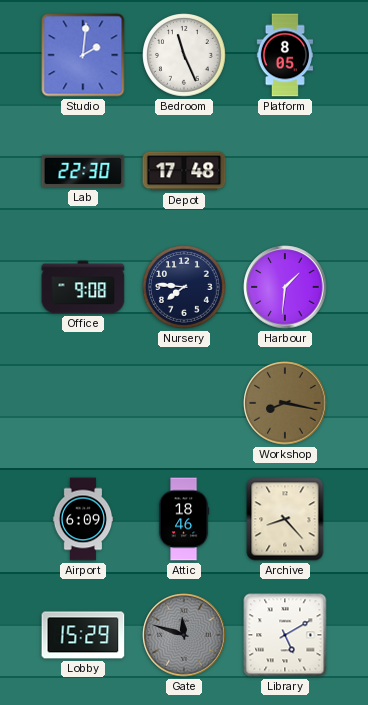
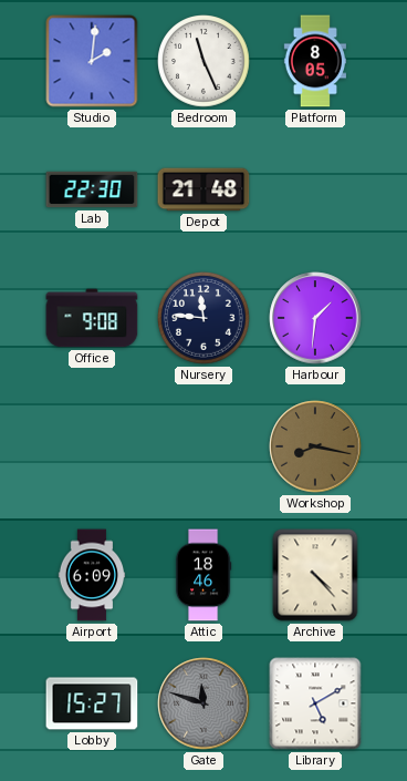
Depot: 17:48 -> 21:48
Nursery: 7:46 -> 11:46
Archive: 8:23 -> 4:23
Lobby: 15:29 -> 15:27
